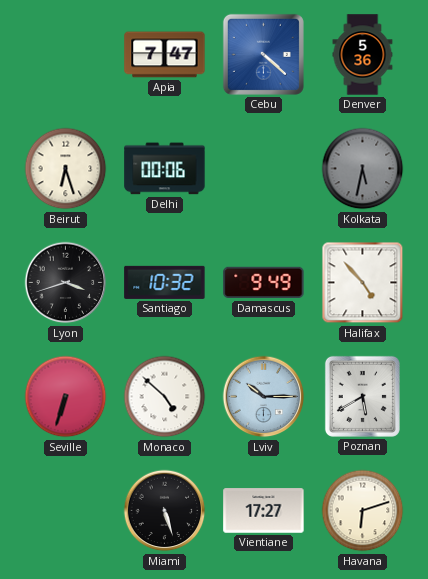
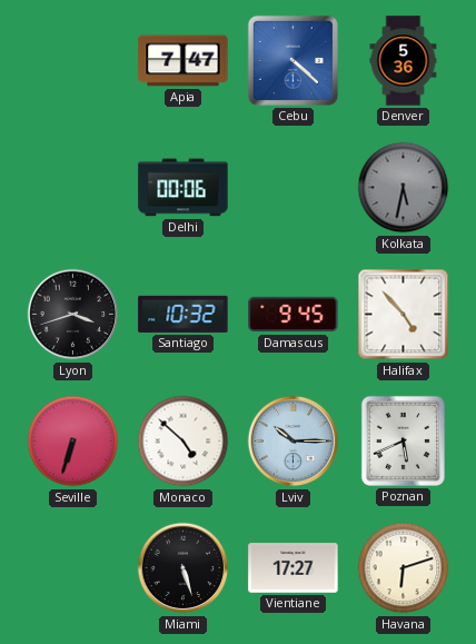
Beirut: 6:27 -> none
Damascus: 9:49 -> 9:45
Poznan: 5:40 -> 5:41
